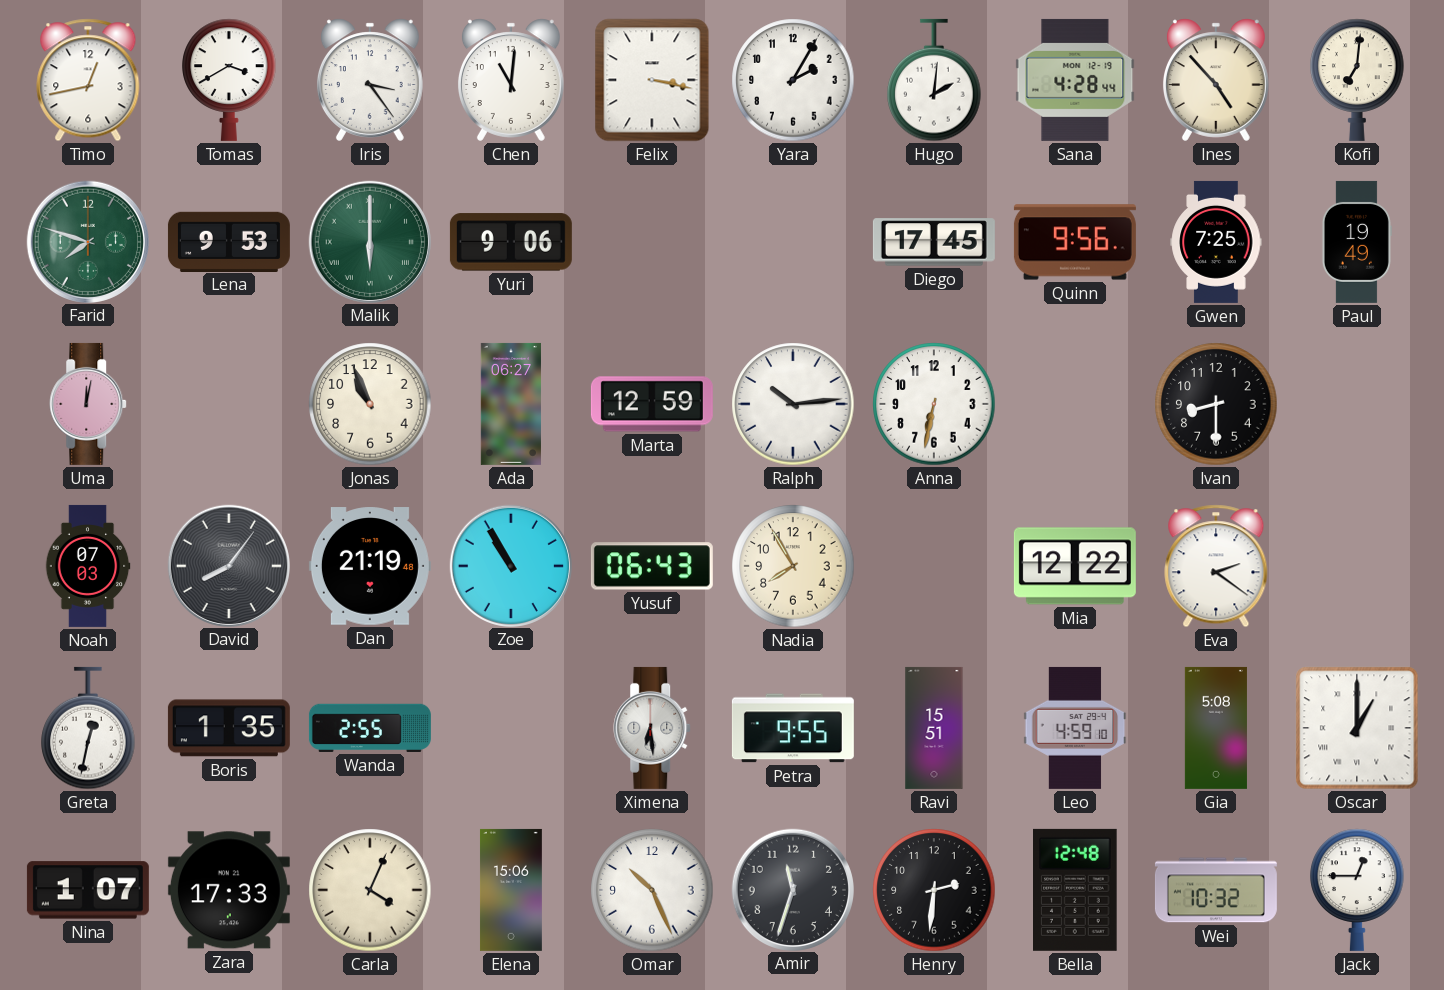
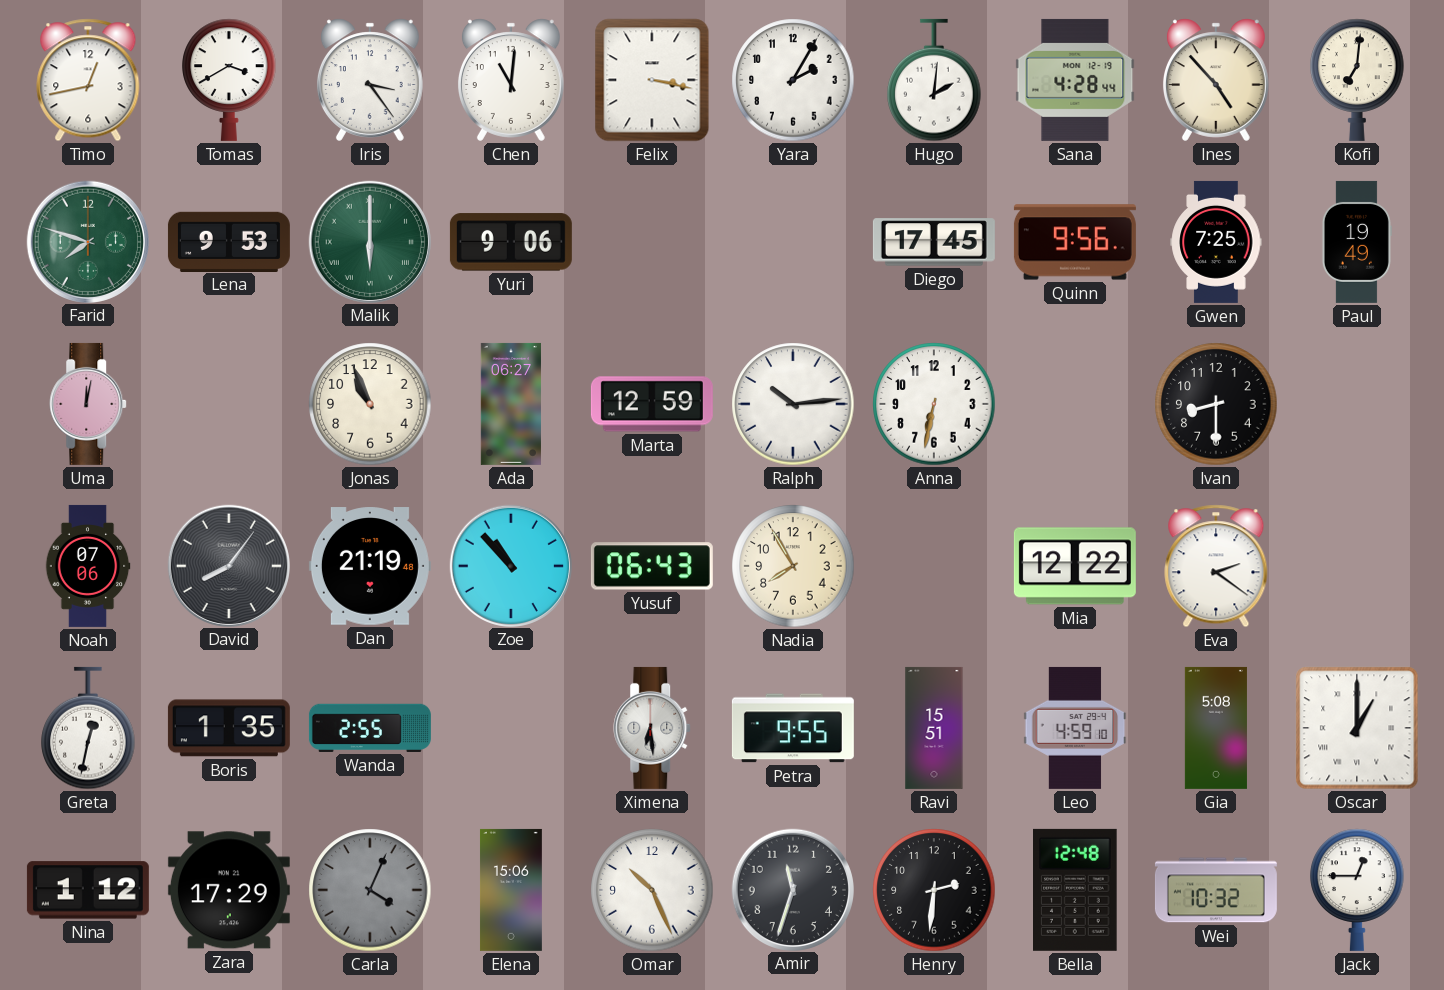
Noah: 07:03 -> 07:06
Zoe: 10:55 -> 10:53
Nina: 1:07 -> 1:12
Zara: 17:33 -> 17:29
Carla dial: cream -> grey
